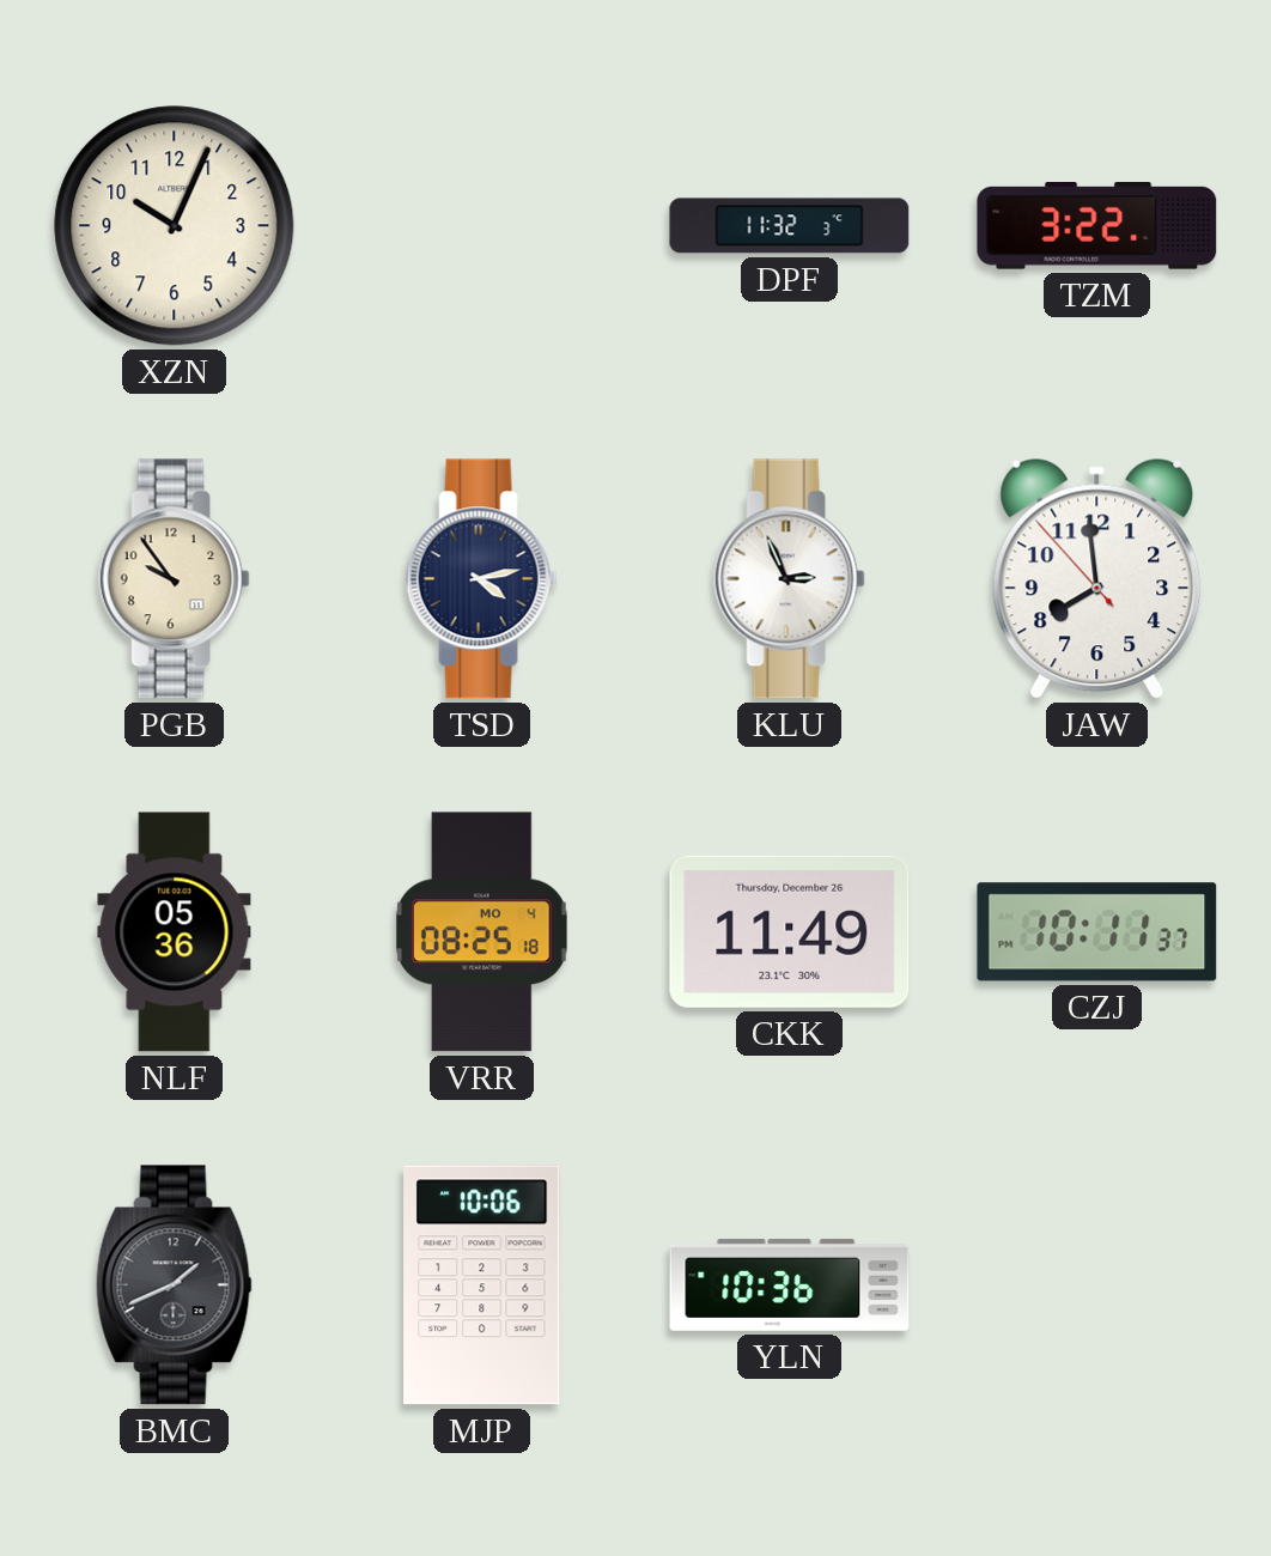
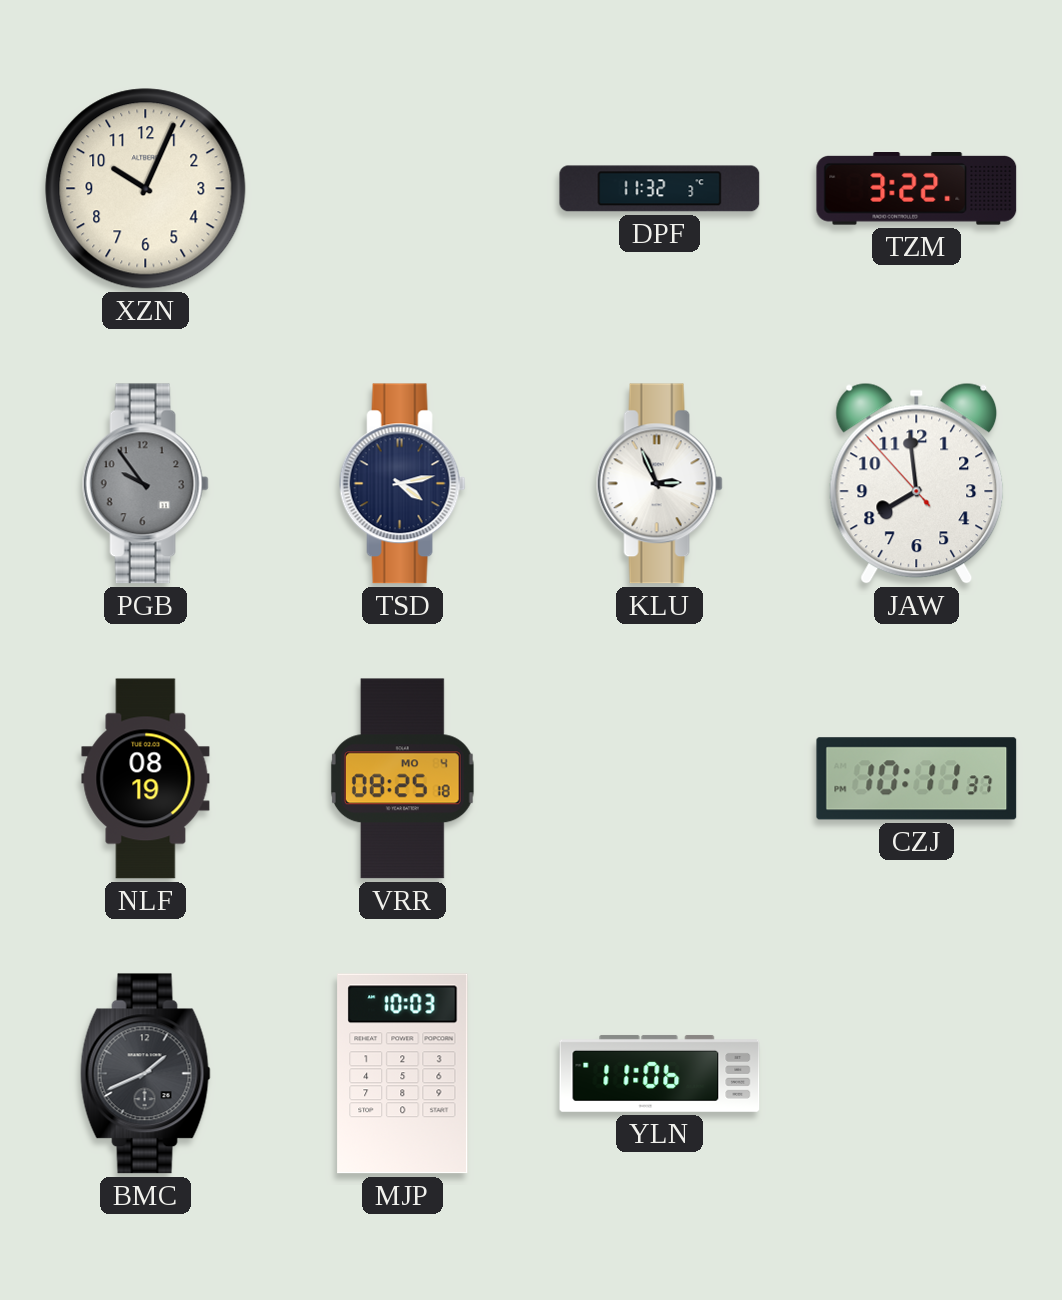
PGB dial: cream -> grey
NLF: 05:36 -> 08:19
CKK: 11:49 -> none
MJP: 10:06 -> 10:03
YLN: 10:36 -> 11:06
